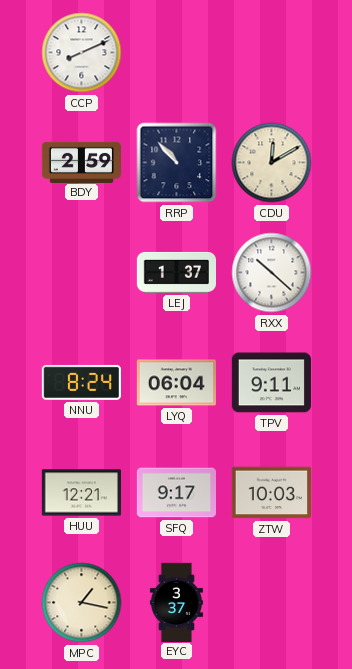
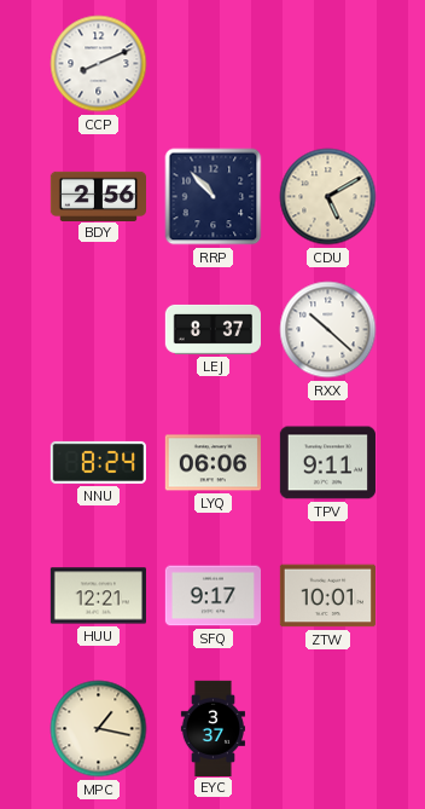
BDY: 2:59 -> 2:56
CDU: 12:10 -> 5:10
LEJ: 1:37 -> 8:37
LYQ: 06:04 -> 06:06
ZTW: 10:03 -> 10:01
